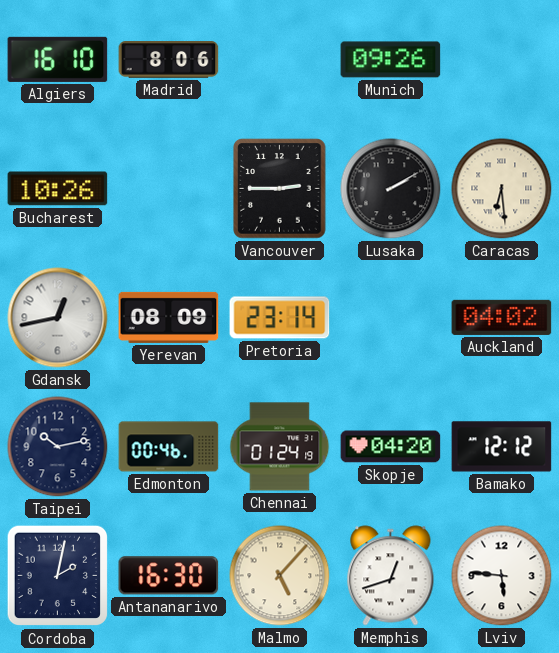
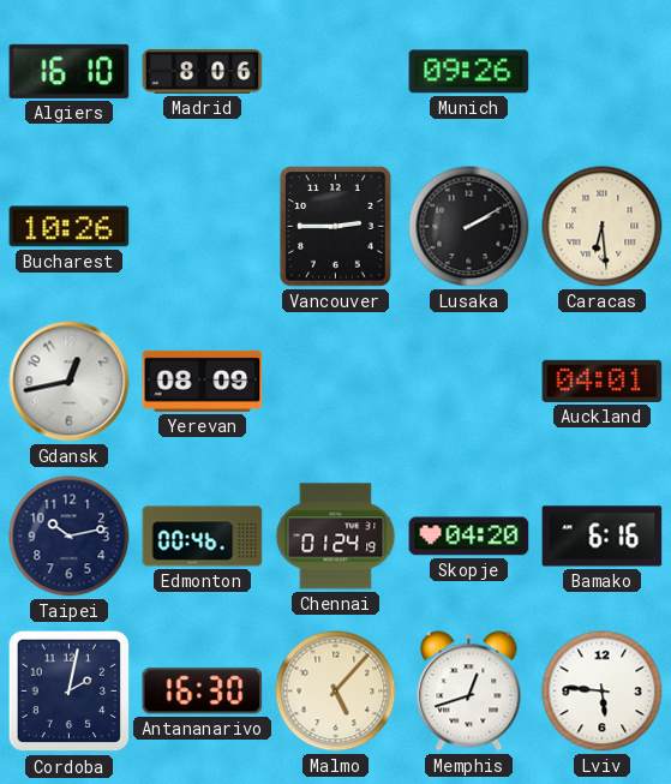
Pretoria: 23:14 -> none
Auckland: 04:02 -> 04:01
Bamako: 12:12 -> 6:16
